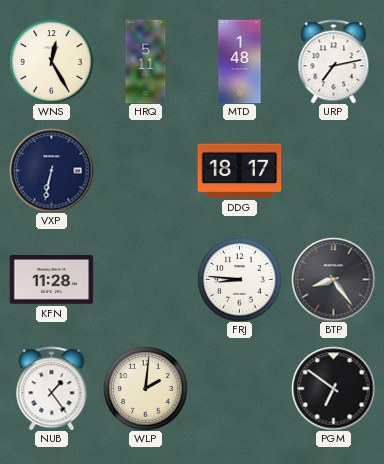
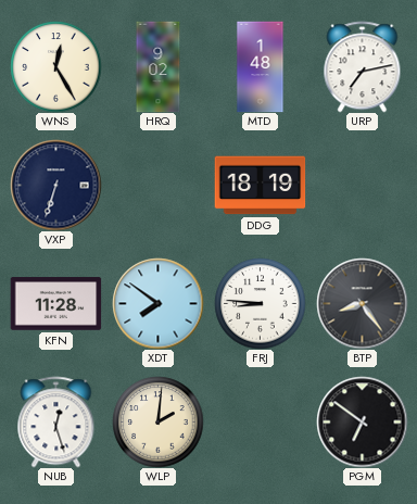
HRQ: 5:11 -> 9:02
VXP: 6:32 -> 6:33
DDG: 18:17 -> 18:19
XDT: none -> 7:51
NUB: 1:24 -> 12:27
